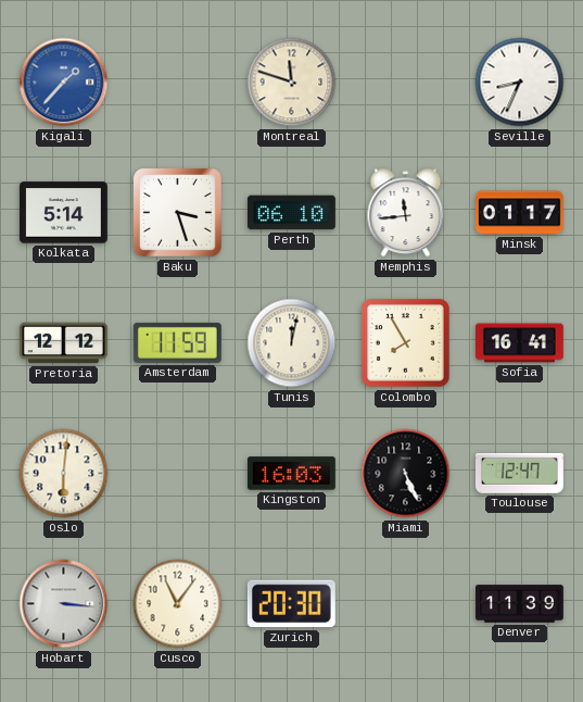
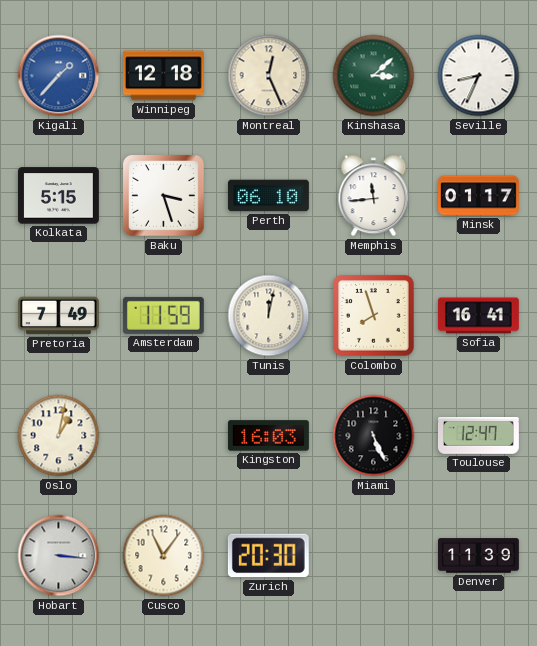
Winnipeg: none -> 12:18
Montreal: 11:48 -> 12:26
Kinshasa: none -> 3:08
Kolkata: 5:14 -> 5:15
Pretoria: 12:12 -> 7:49
Colombo: 7:55 -> 7:57
Oslo: 6:01 -> 1:02
